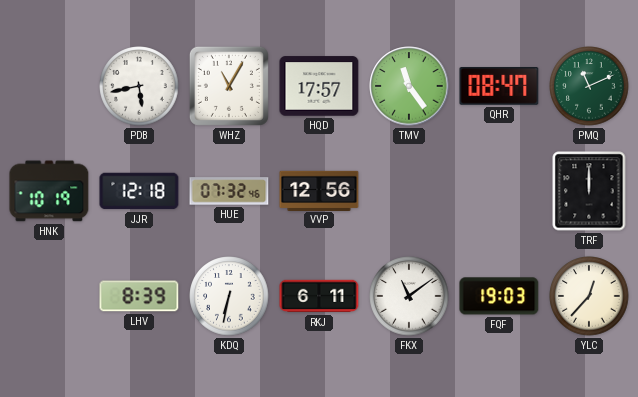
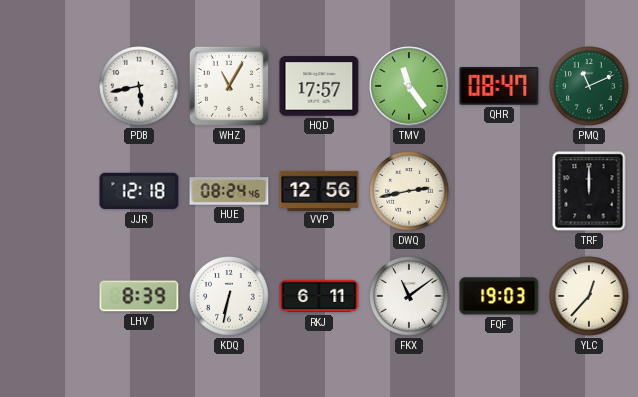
HNK: 10:19 -> none
HUE: 07:32 -> 08:24
DWQ: none -> 2:43
